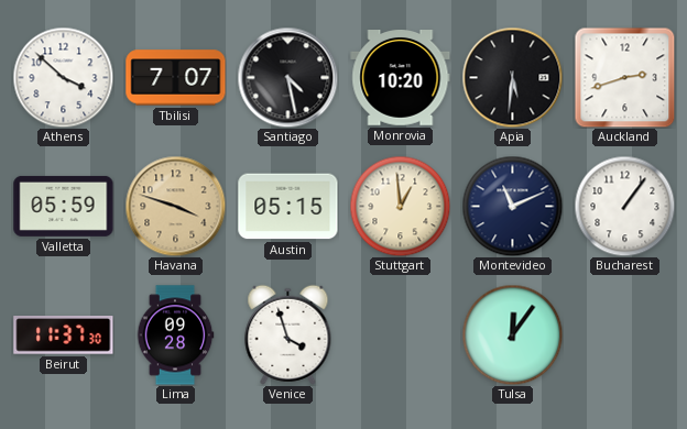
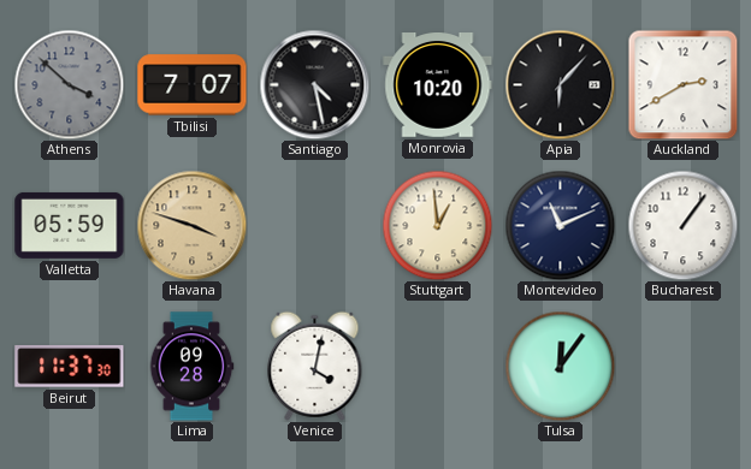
Athens dial: white -> grey
Apia: 5:31 -> 6:07
Auckland: 2:42 -> 2:40
Austin: 05:15 -> none
Venice: 3:57 -> 4:02
